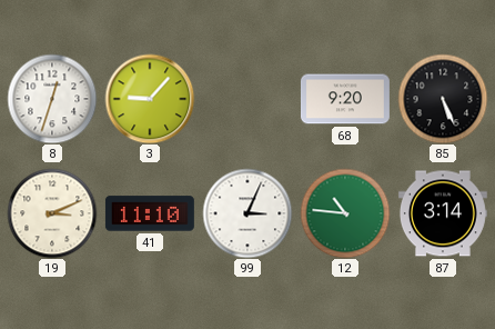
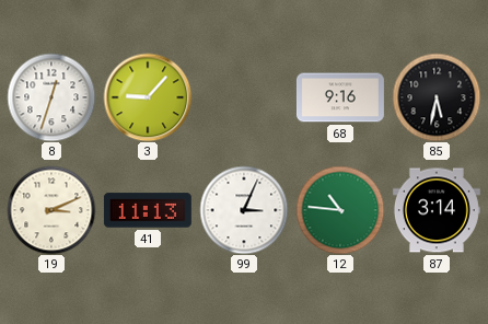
68: 9:20 -> 9:16
85: 5:26 -> 5:32
41: 11:10 -> 11:13
